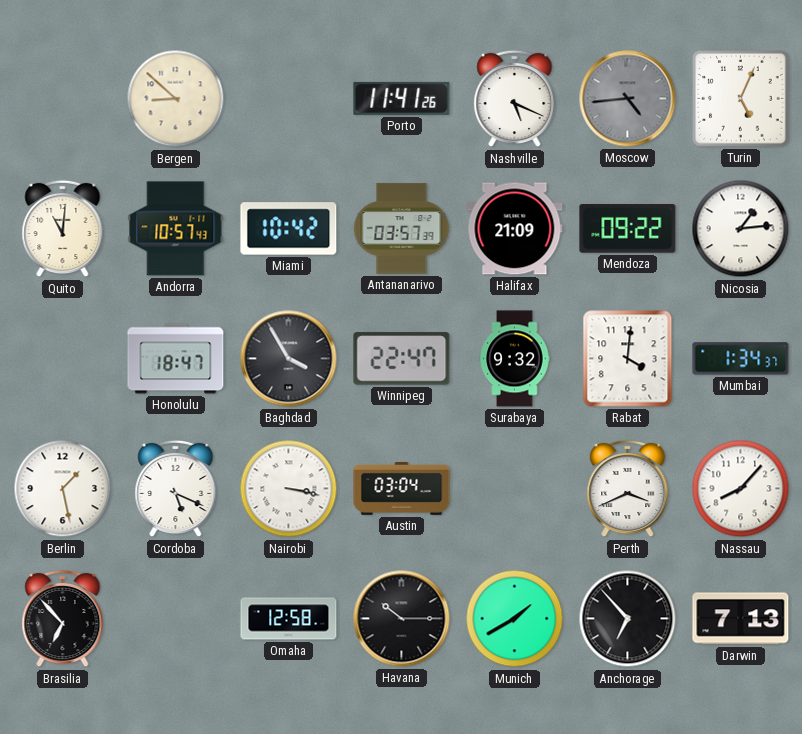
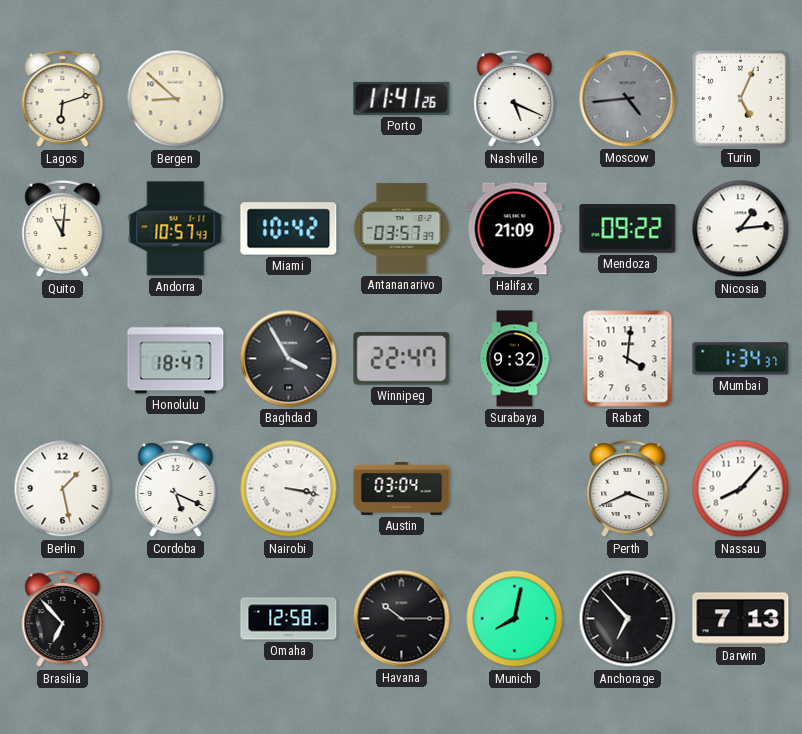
Lagos: none -> 6:12
Munich: 1:40 -> 8:02
